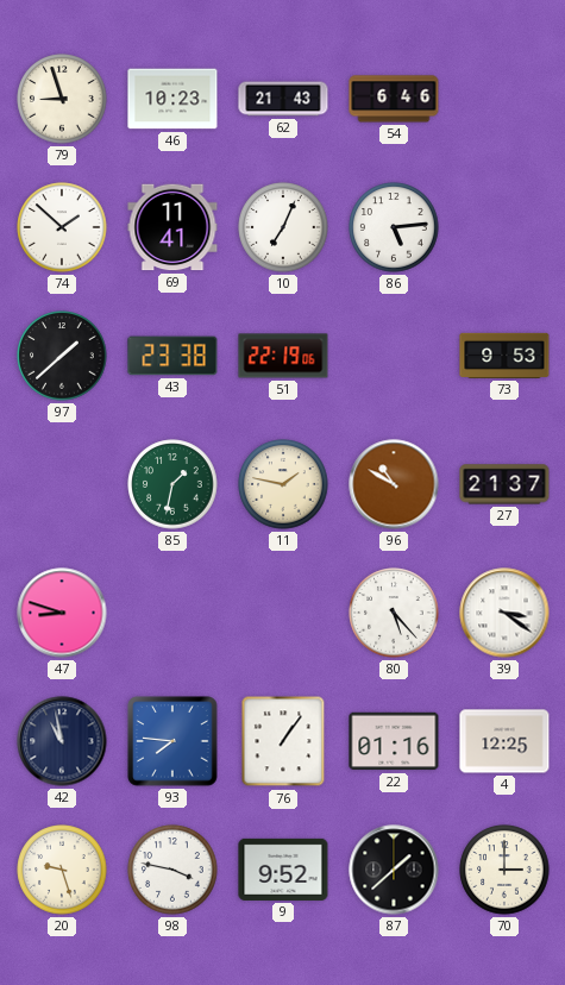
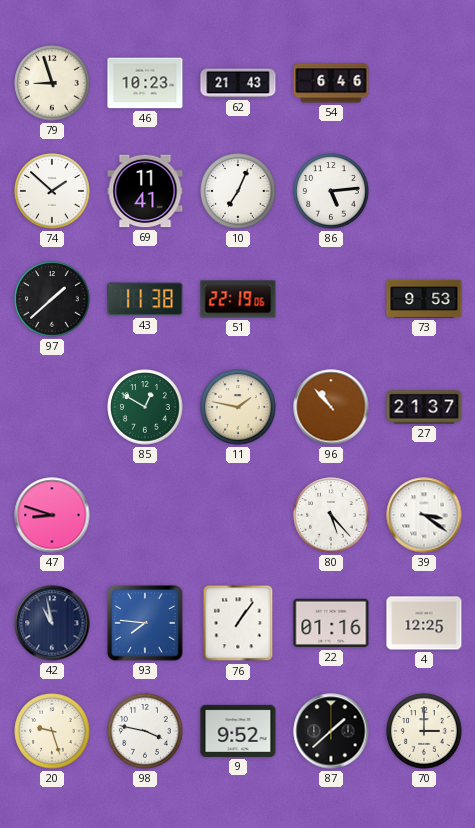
43: 23:38 -> 11:38
85: 1:32 -> 12:50
96: 10:50 -> 10:53
